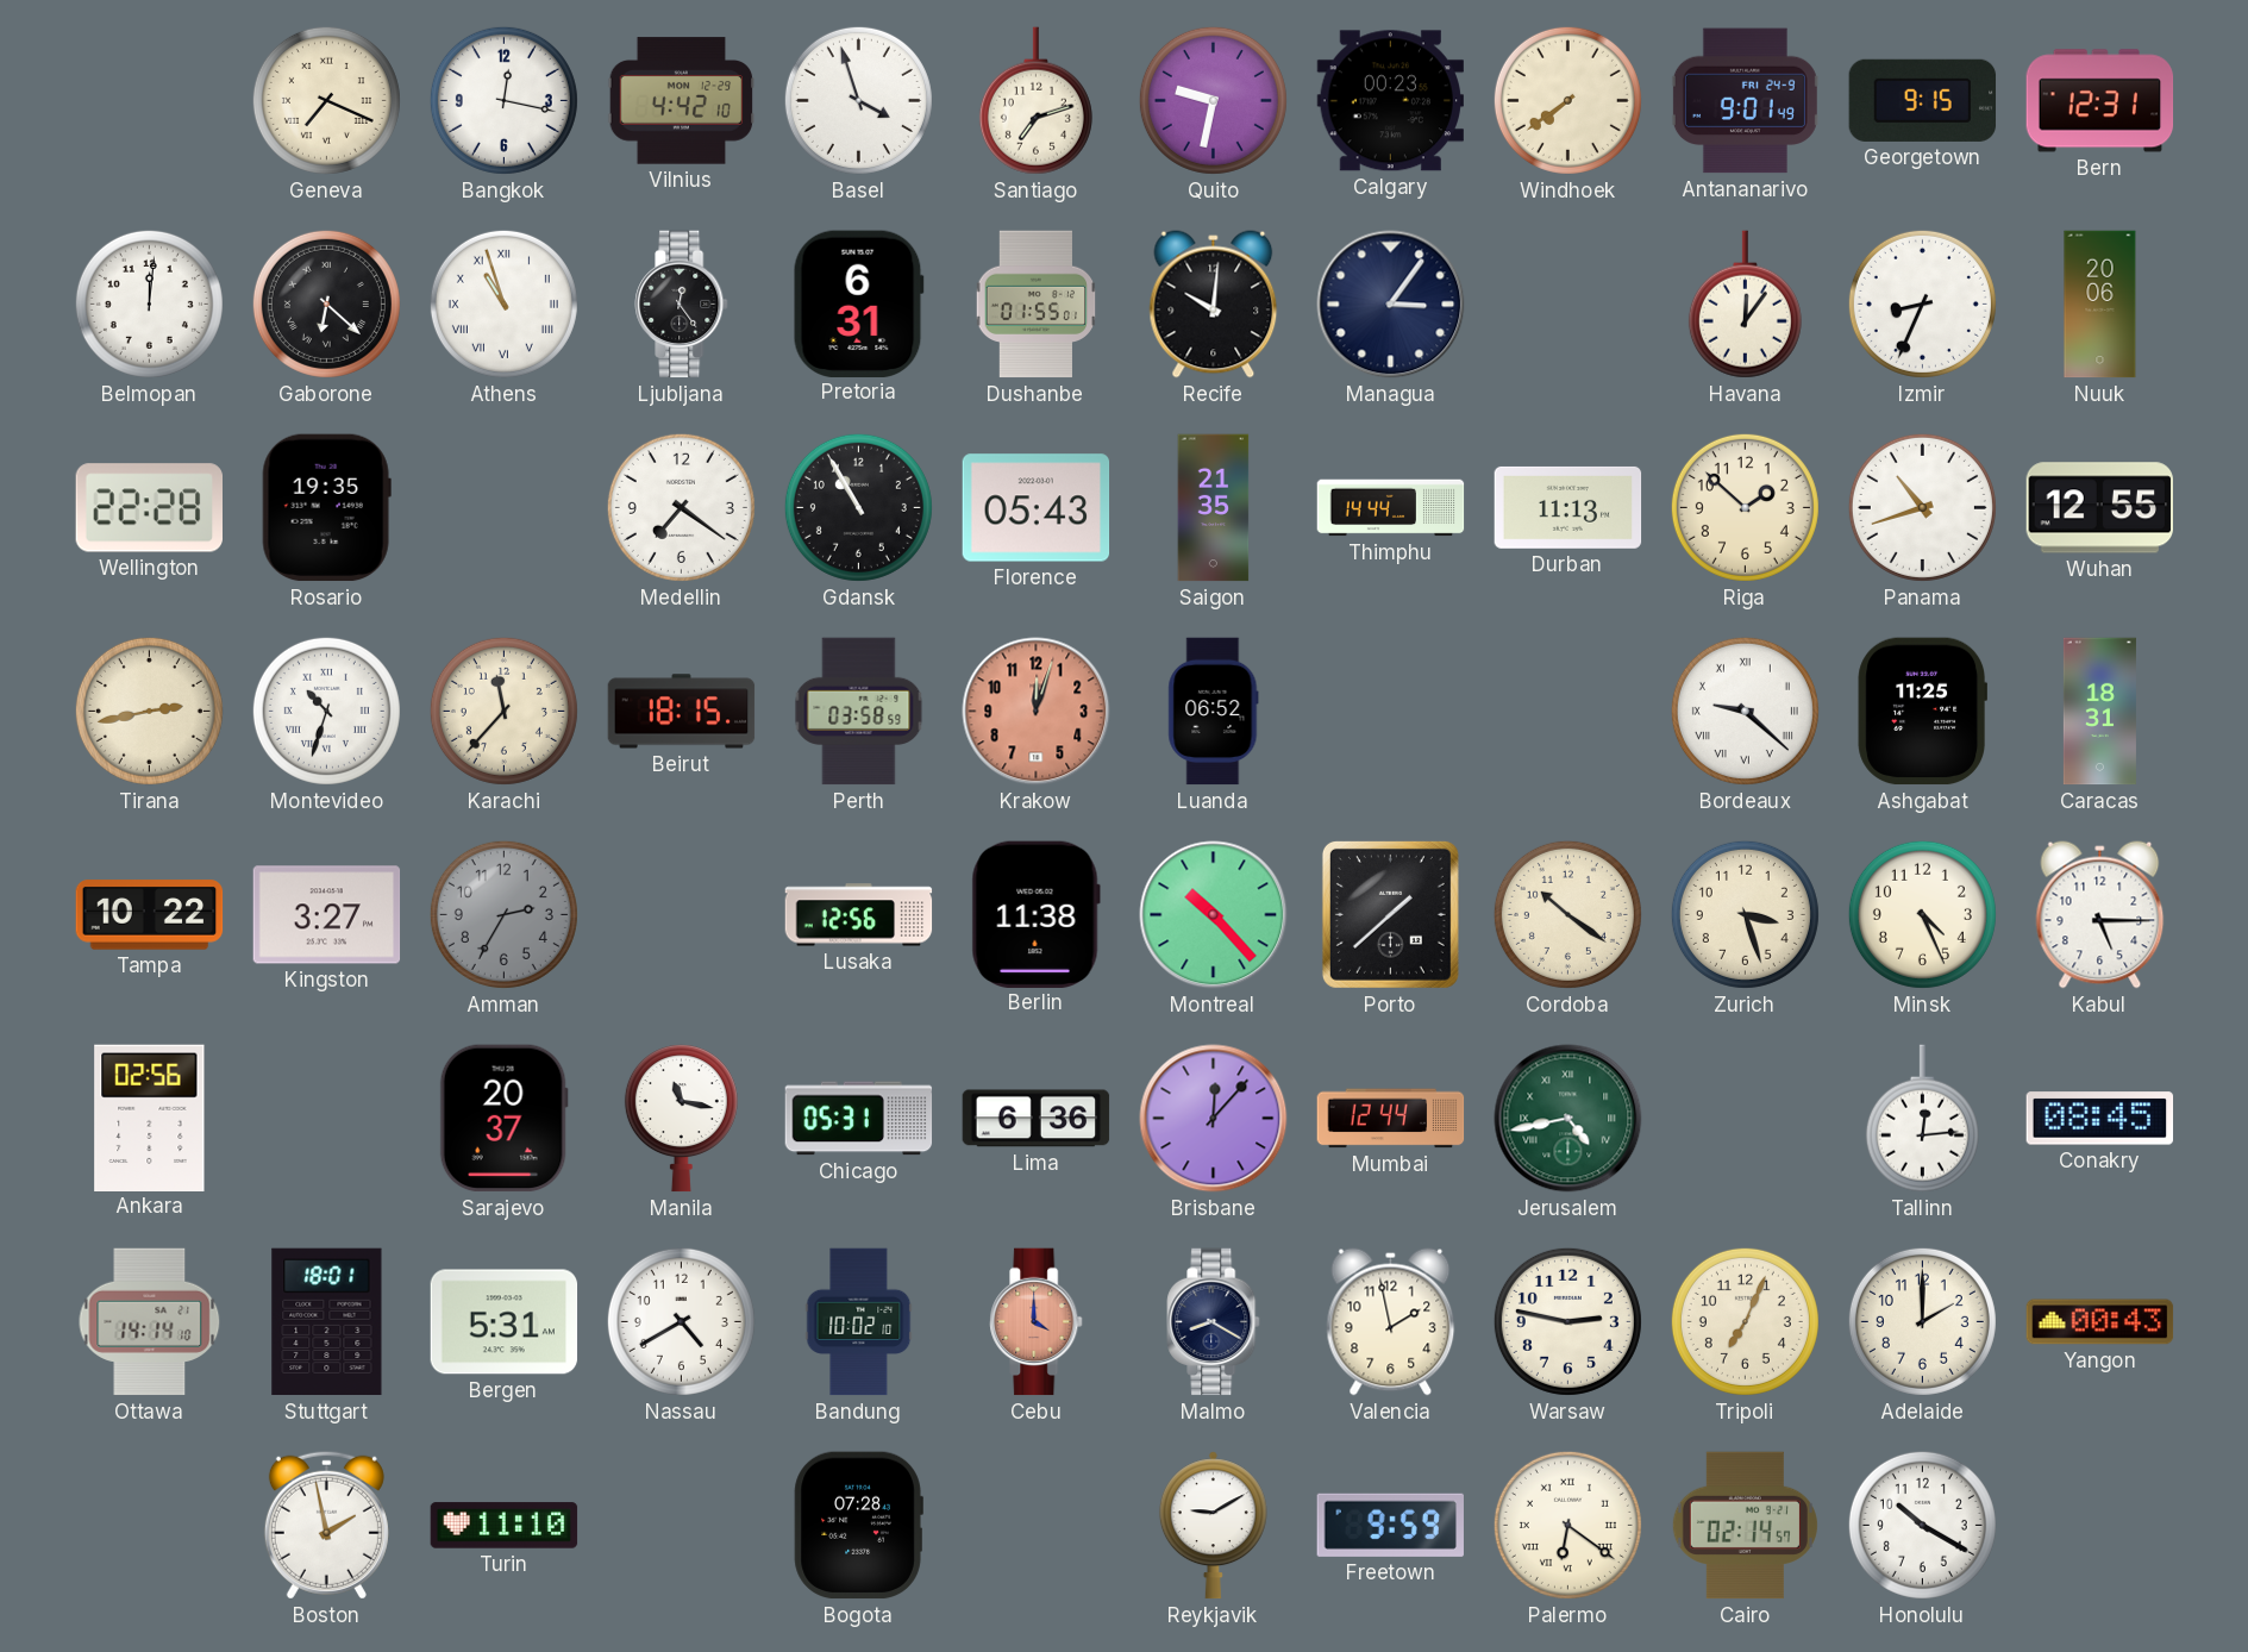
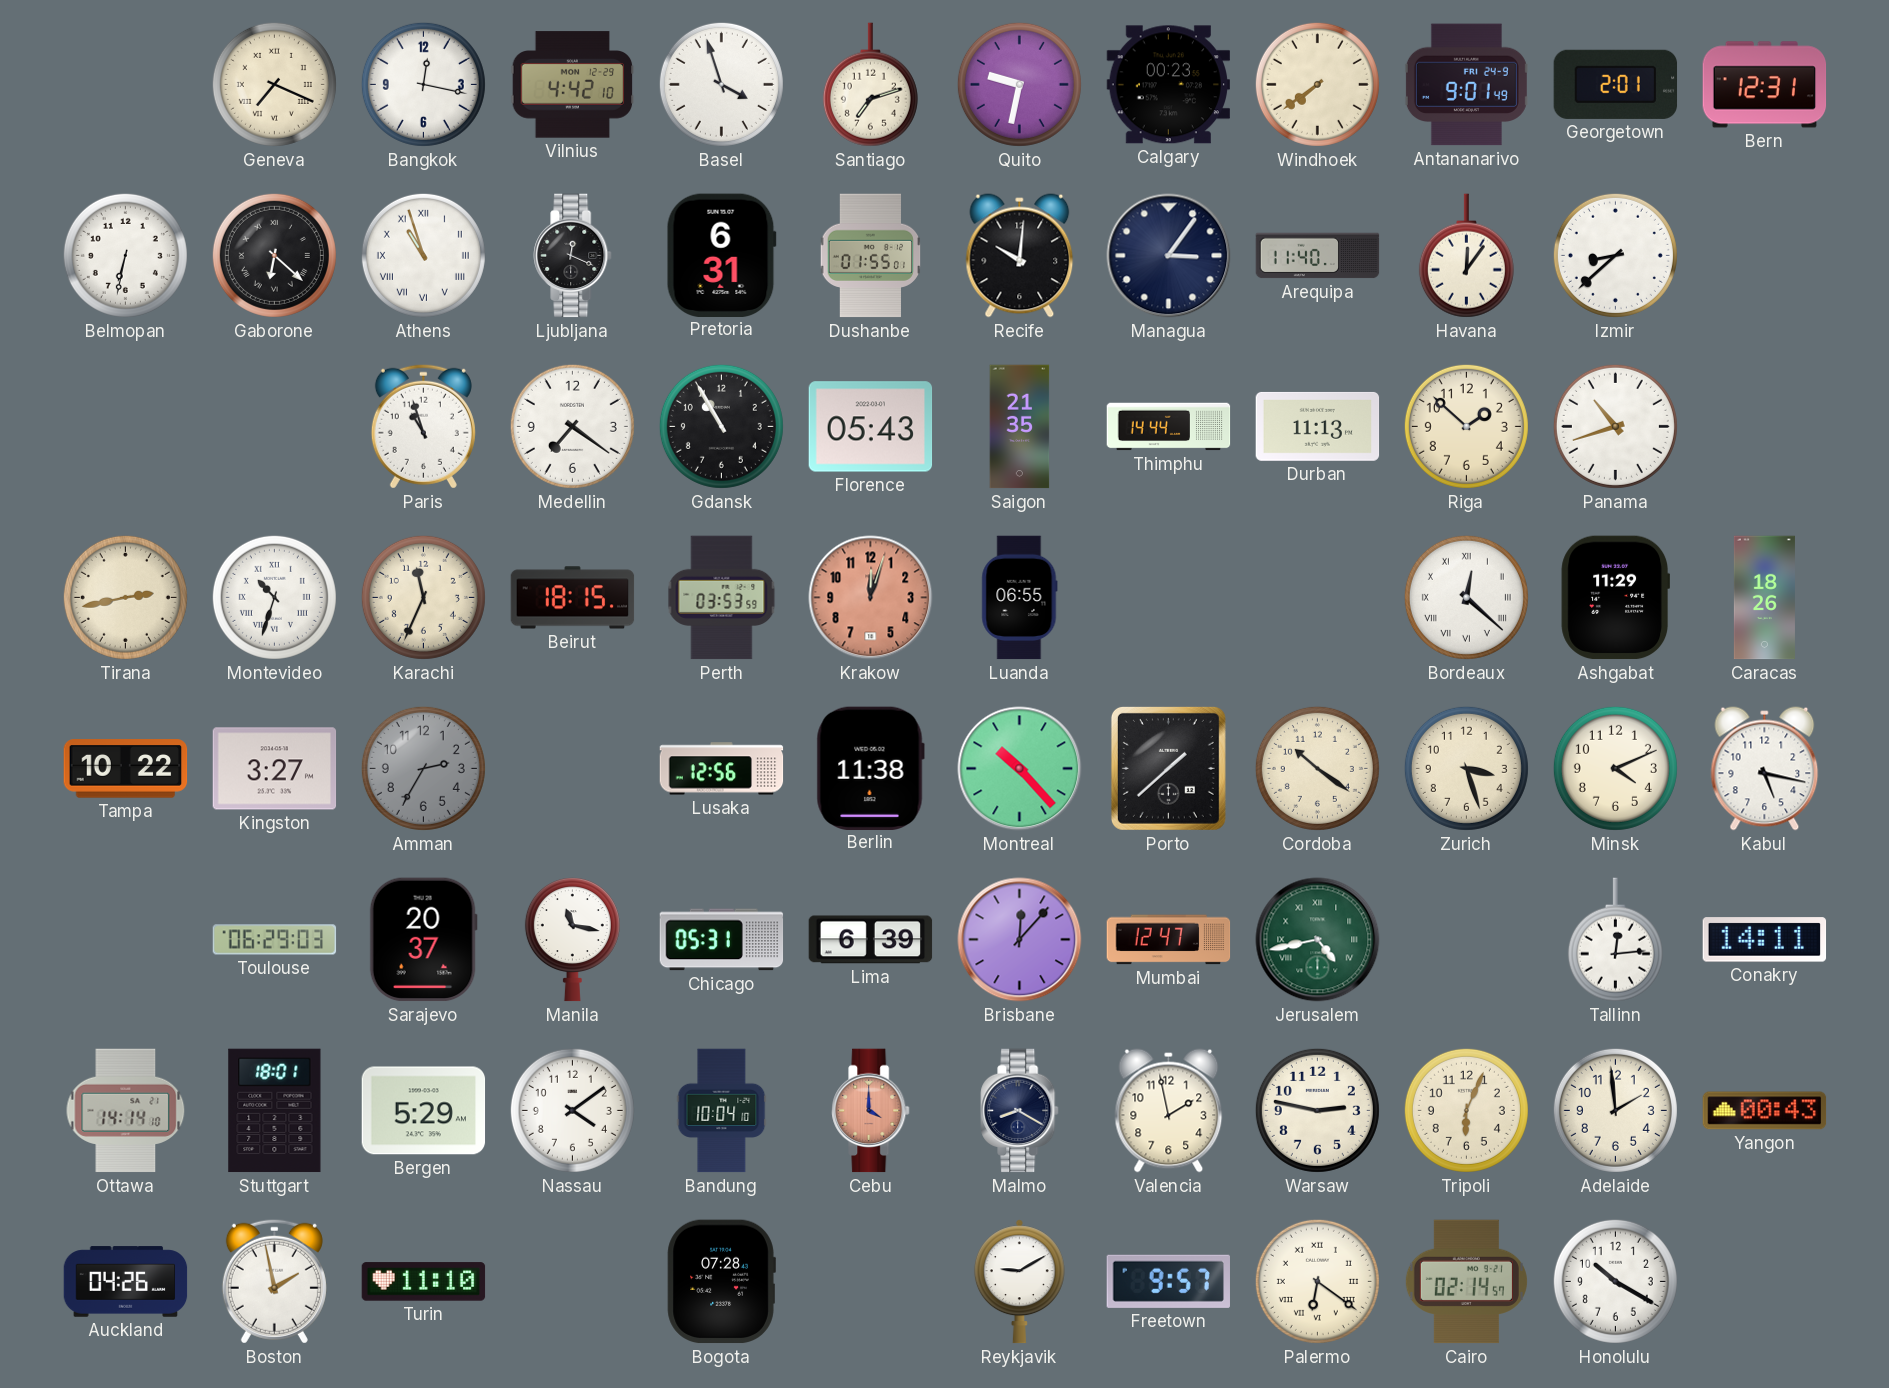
Georgetown: 9:15 -> 2:01
Belmopan: 12:01 -> 6:32
Ljubljana: 12:24 -> 12:19
Arequipa: none -> 11:40
Izmir: 8:34 -> 8:38
Nuuk: 20:06 -> none
Wellington: 22:28 -> none
Rosario: 19:35 -> none
Paris: none -> 10:57
Wuhan: 12:55 -> none
Karachi: 11:37 -> 11:34
Perth: 03:58 -> 03:53
Luanda: 06:52 -> 06:55
Bordeaux: 9:22 -> 12:22
Ashgabat: 11:25 -> 11:29
Caracas: 18:31 -> 18:26
Minsk: 4:26 -> 4:11
Kabul: 5:15 -> 5:17
Ankara: 02:56 -> none
Toulouse: none -> 06:29
Lima: 6:36 -> 6:39
Mumbai: 12:44 -> 12:47
Conakry: 08:45 -> 14:11
Bergen: 5:31 -> 5:29
Nassau: 4:40 -> 4:09
Bandung: 10:02 -> 10:04
Tripoli: 7:04 -> 6:04
Adelaide: 2:00 -> 1:59
Auckland: none -> 04:26
Freetown: 9:59 -> 9:57
